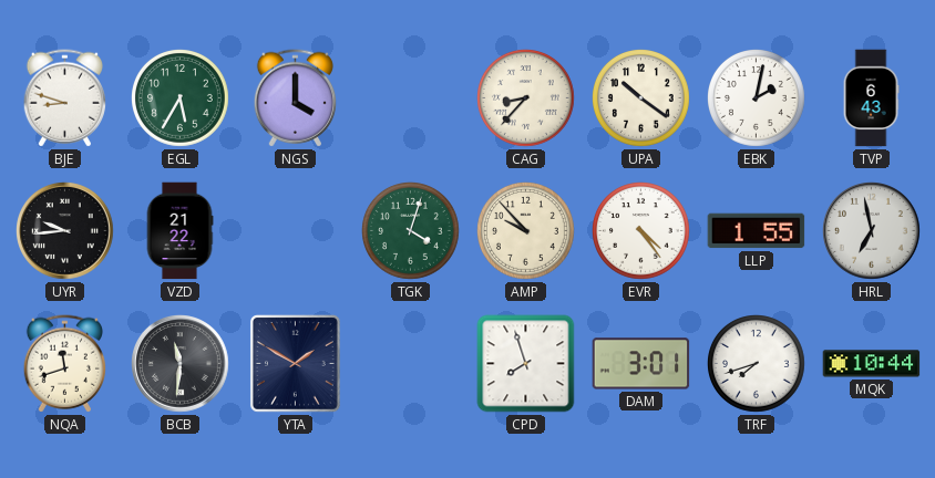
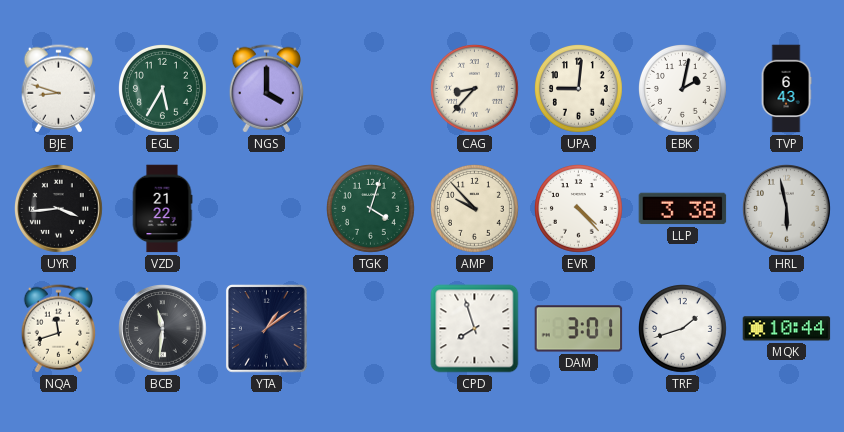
UPA: 10:21 -> 9:01
UYR: 9:44 -> 3:44
EVR: 4:24 -> 4:23
LLP: 1:55 -> 3:38
HRL: 6:58 -> 5:58
YTA: 1:50 -> 1:09
TRF: 7:42 -> 1:42
